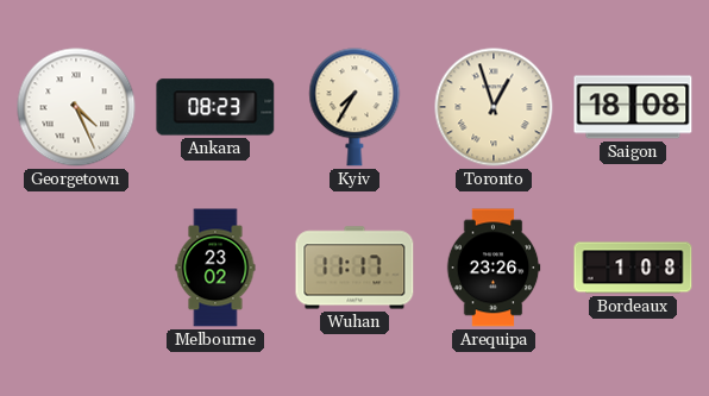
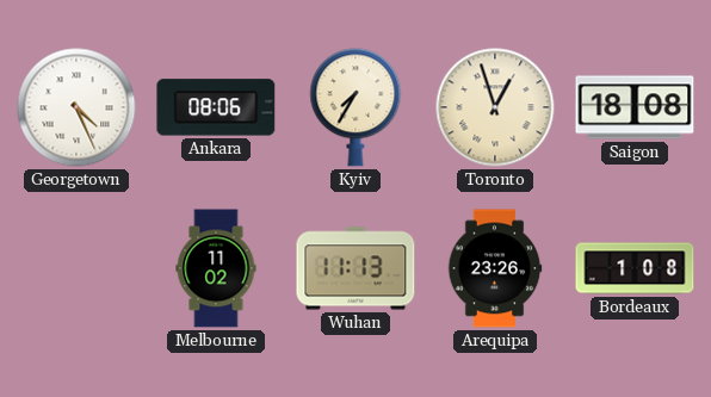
Ankara: 08:23 -> 08:06
Melbourne: 23:02 -> 11:02
Wuhan: 11:17 -> 11:13
